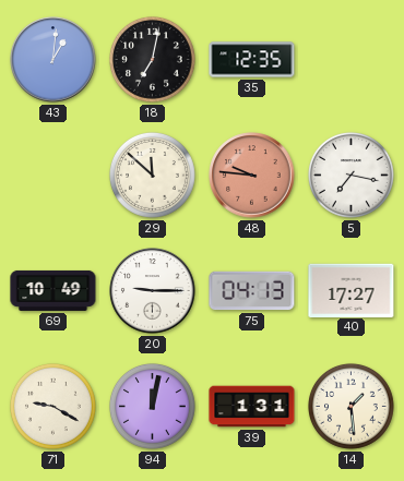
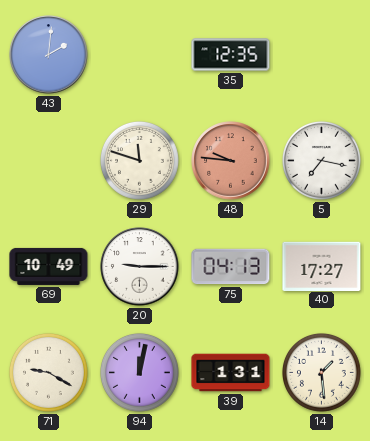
43: 1:01 -> 2:01
18: 7:02 -> none
29: 11:52 -> 11:48
